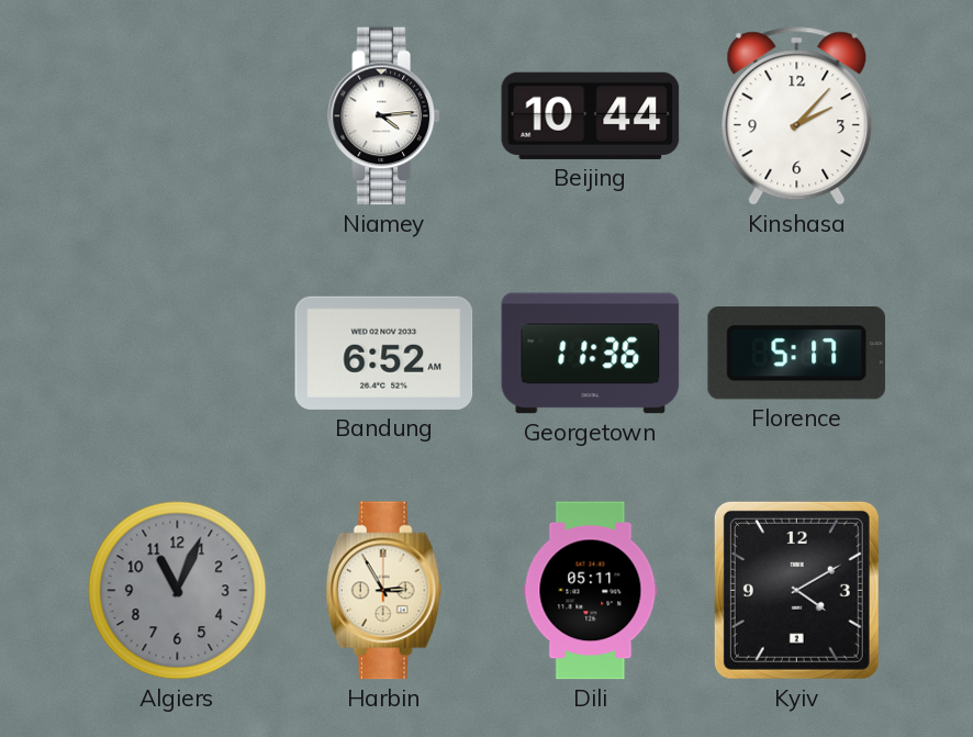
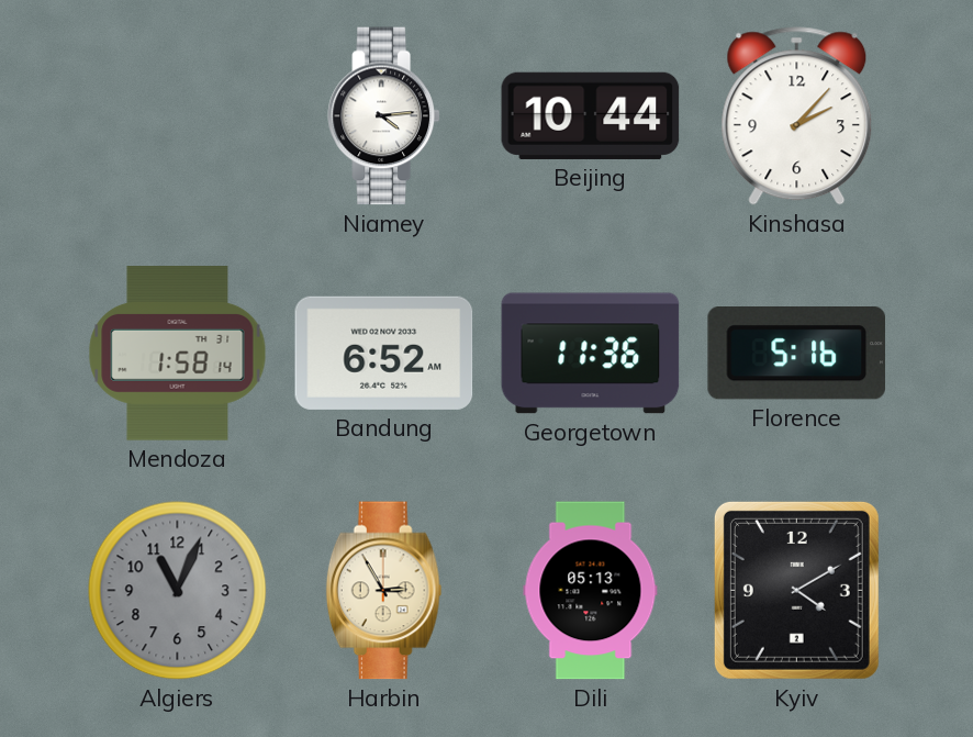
Mendoza: none -> 1:58
Florence: 5:17 -> 5:16
Dili: 05:11 -> 05:13
